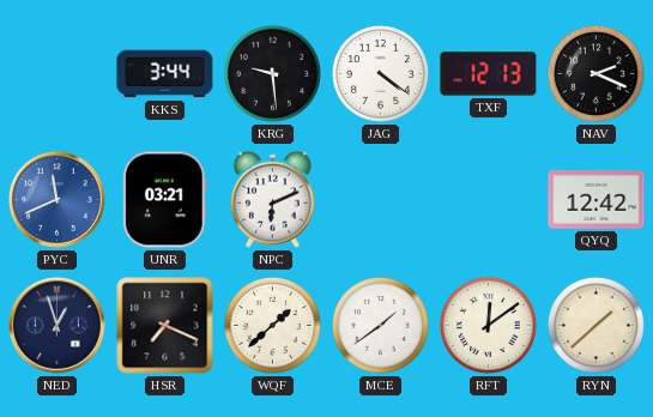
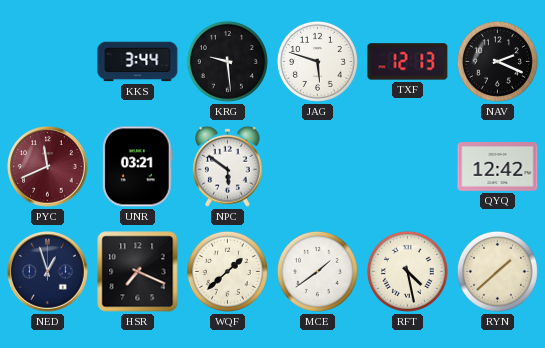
JAG: 4:21 -> 5:48
PYC dial: blue -> burgundy
NPC: 6:11 -> 5:51
RFT: 12:09 -> 4:28
